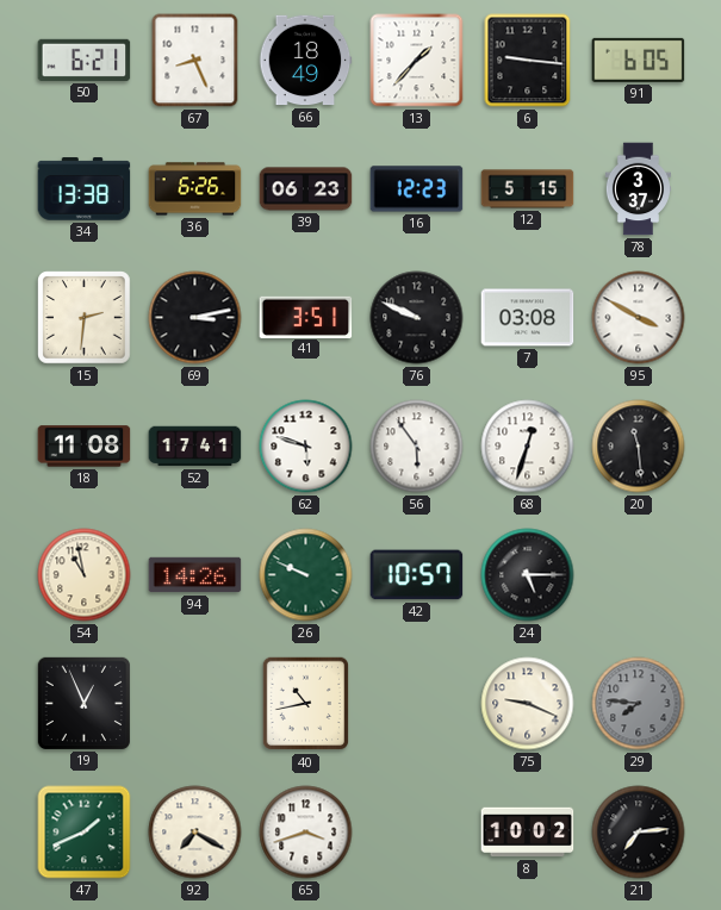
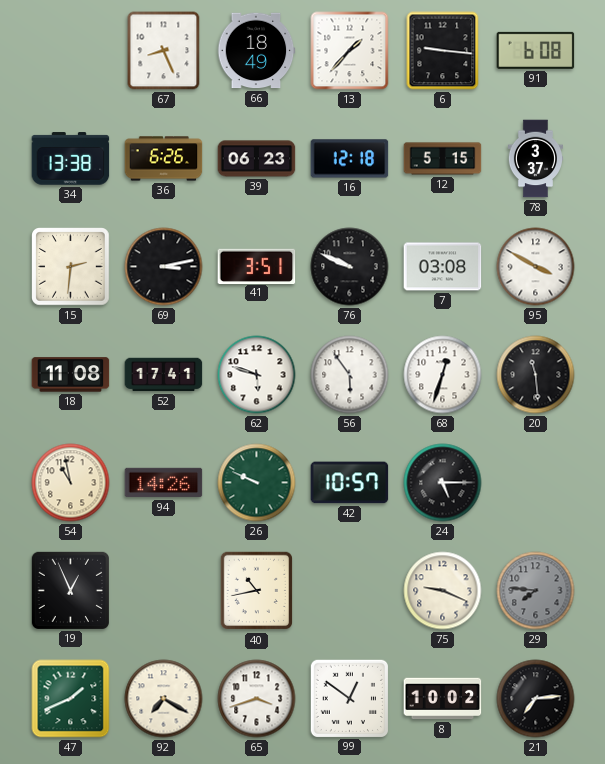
50: 6:21 -> none
91: 6:05 -> 6:08
16: 12:23 -> 12:18
99: none -> 12:51
